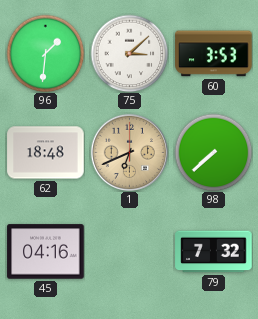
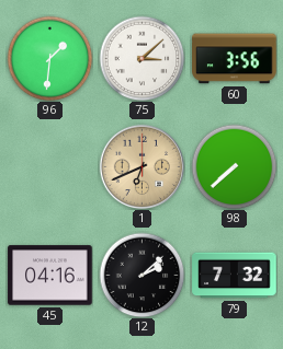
60: 3:53 -> 3:56
62: 18:48 -> none
12: none -> 2:08
